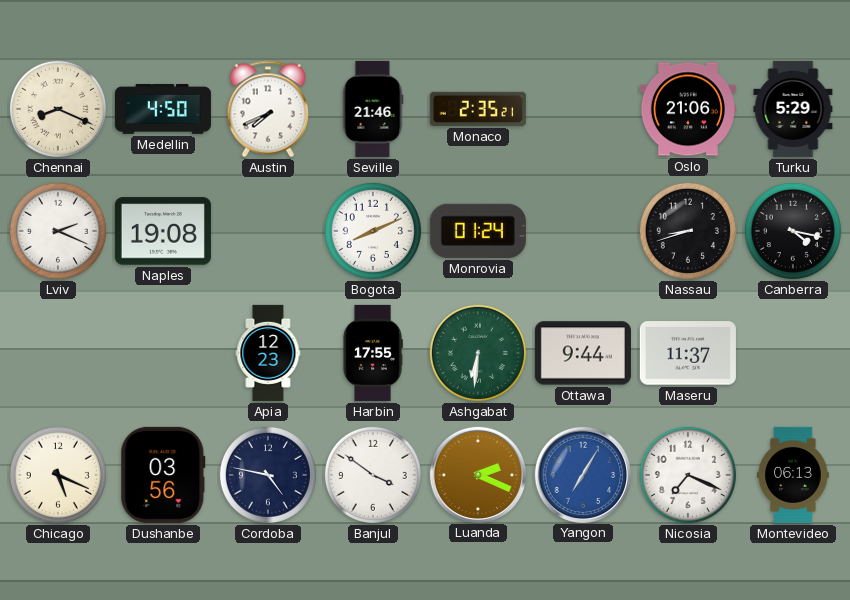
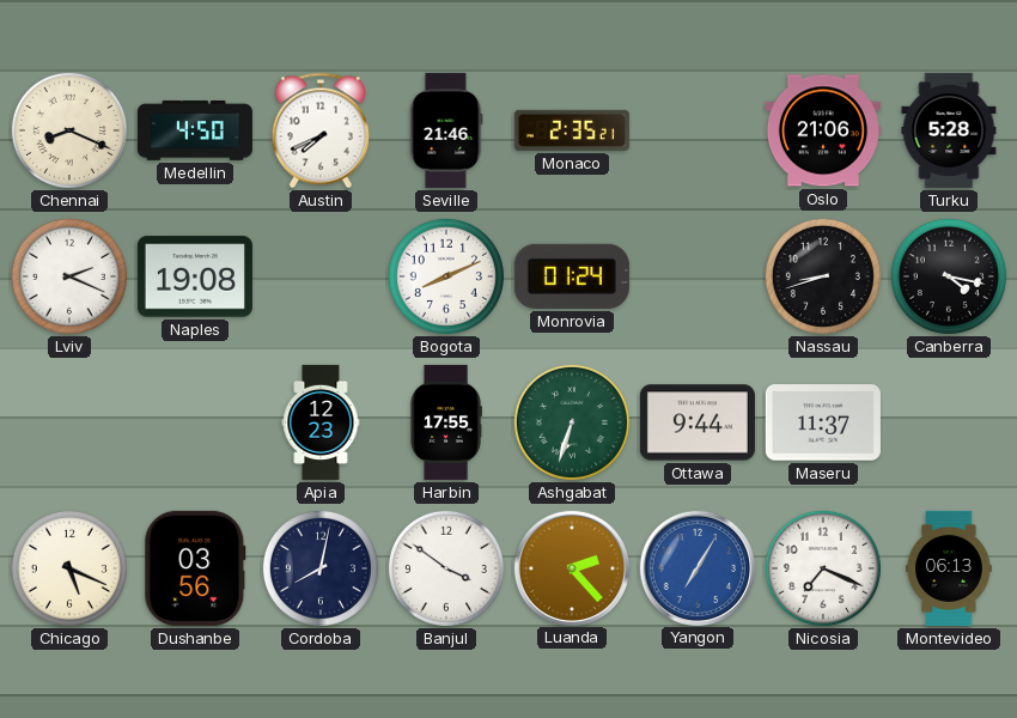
Turku: 5:29 -> 5:28
Ashgabat: 6:31 -> 6:33
Cordoba: 4:47 -> 8:02
Luanda: 2:19 -> 2:23
